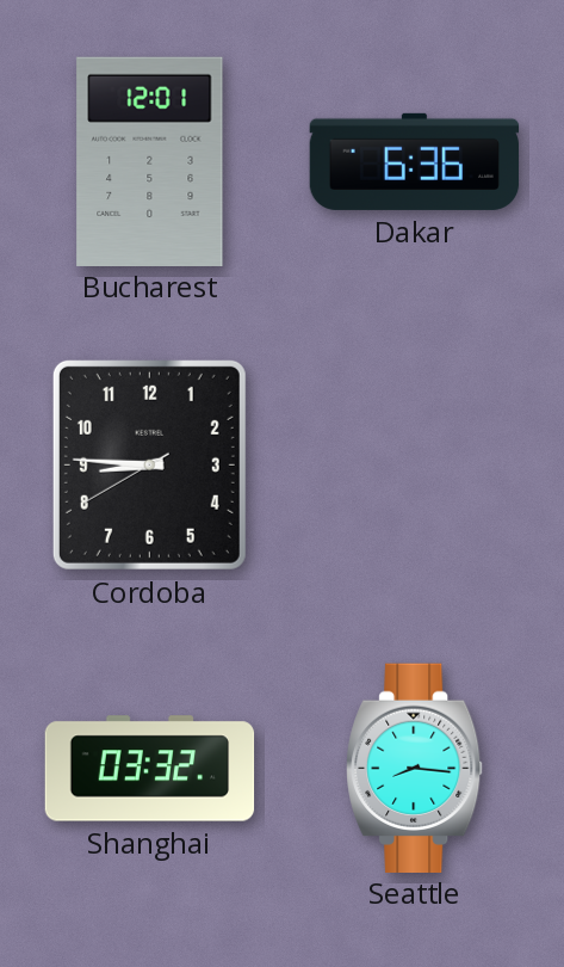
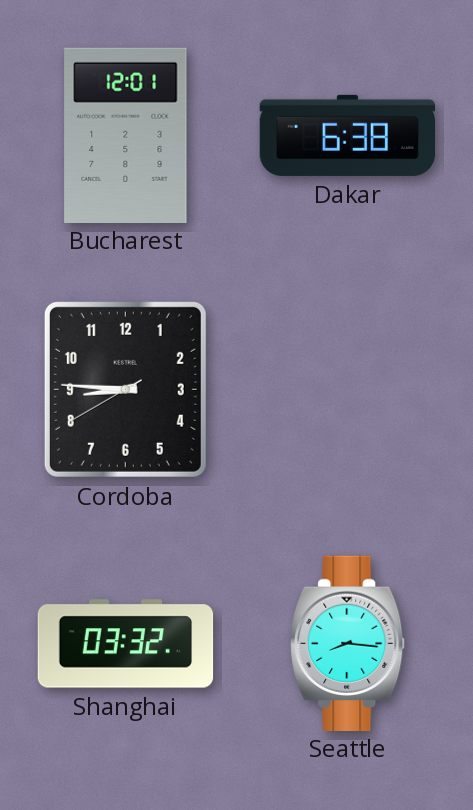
Dakar: 6:36 -> 6:38
